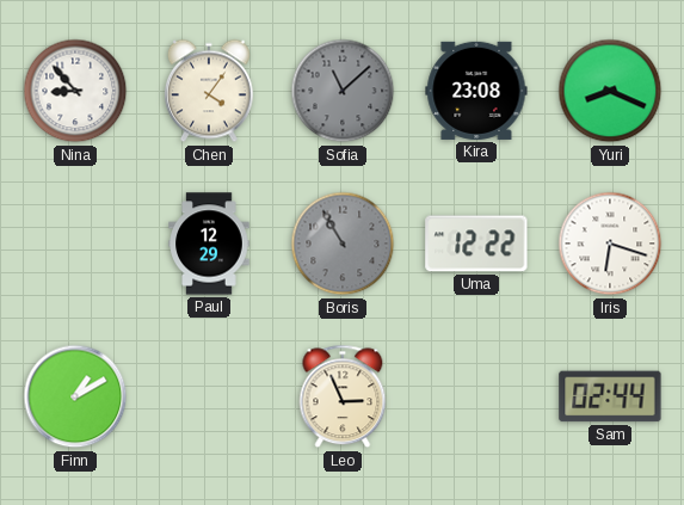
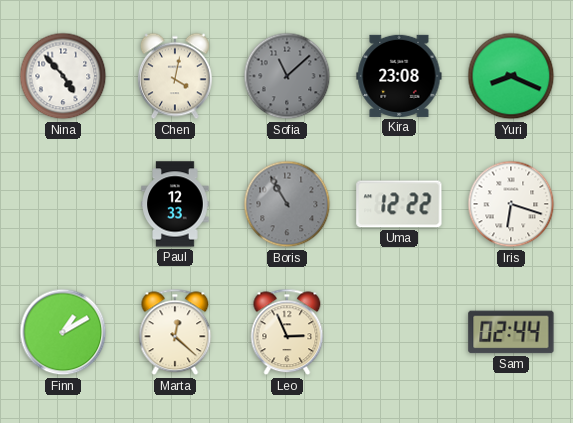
Nina: 8:53 -> 4:53
Chen: 4:06 -> 4:02
Paul: 12:29 -> 12:33
Marta: none -> 12:22
